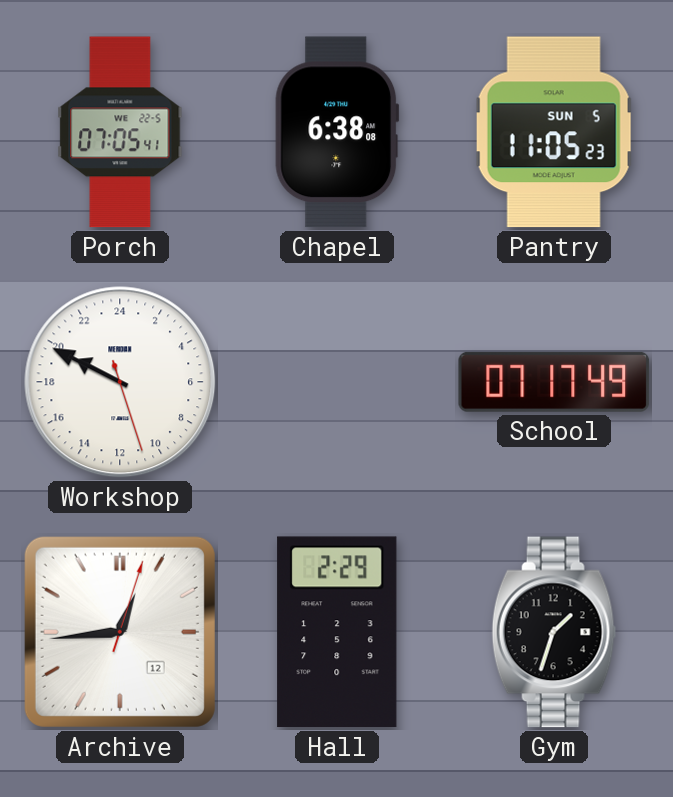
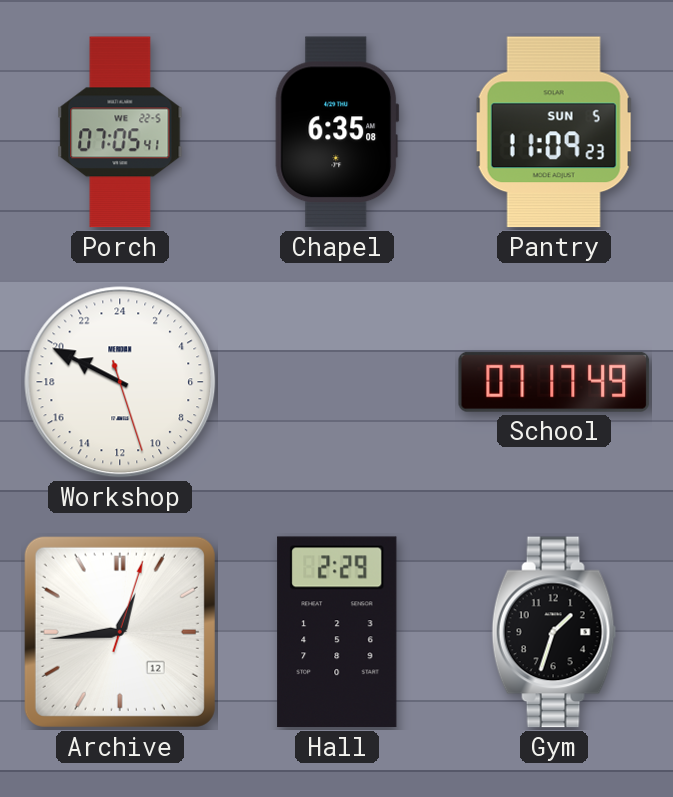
Chapel: 6:38 -> 6:35
Pantry: 11:05 -> 11:09
